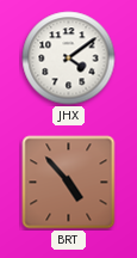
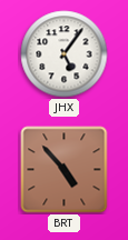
JHX: 4:09 -> 5:06
